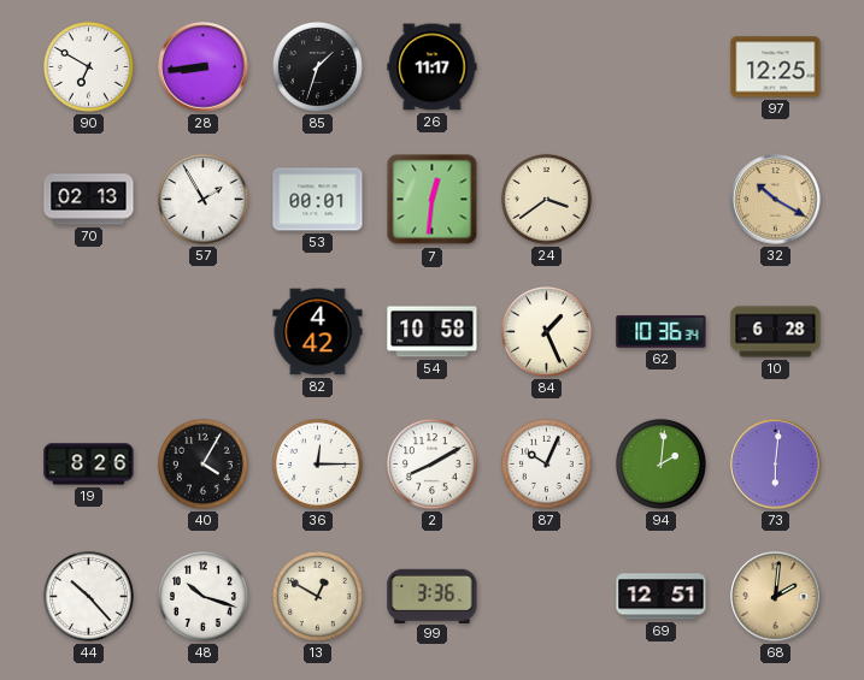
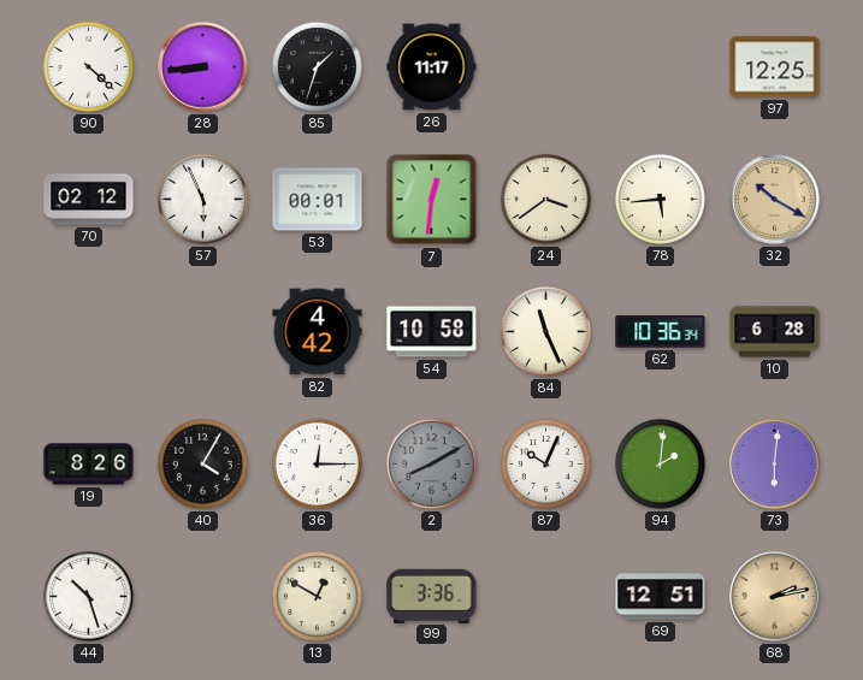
90: 6:50 -> 4:22
70: 02:13 -> 02:12
57: 1:55 -> 5:56
78: none -> 5:44
84: 1:26 -> 11:26
2 dial: white -> grey
44: 10:23 -> 10:27
48: 10:18 -> none
68: 2:01 -> 2:13
